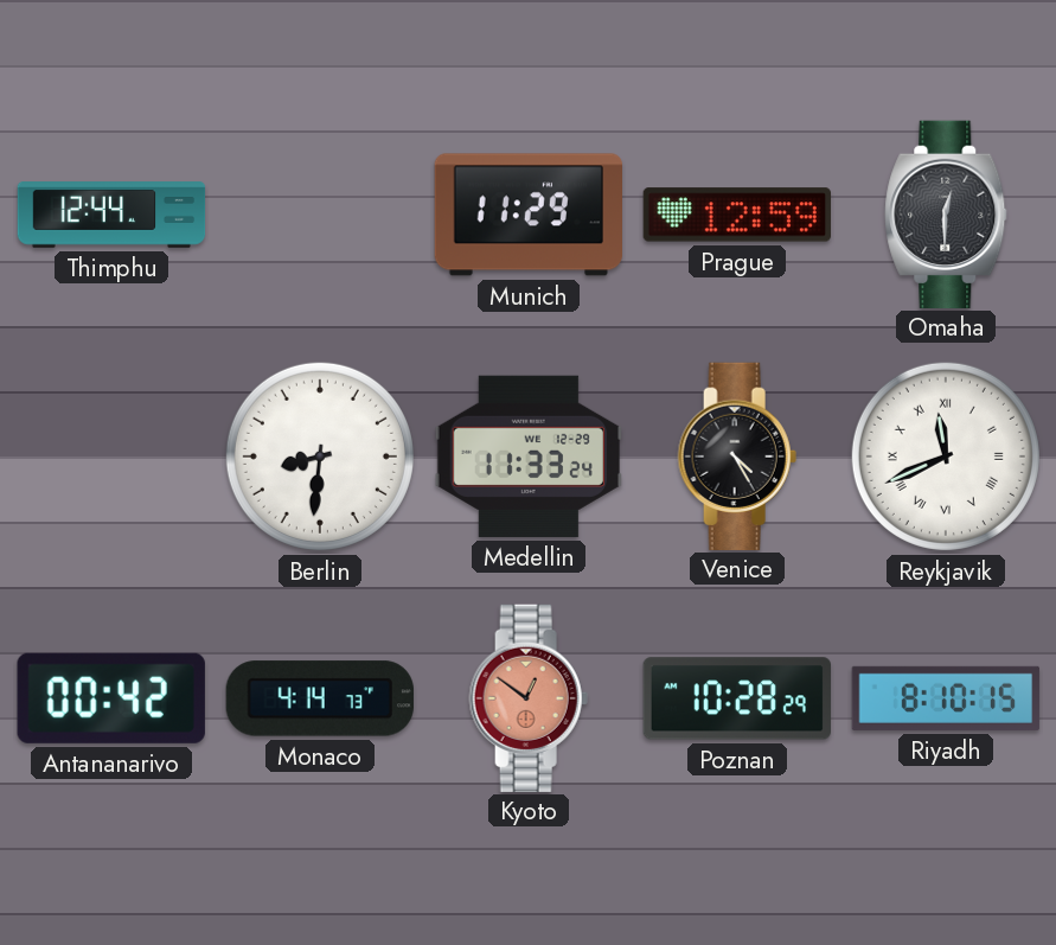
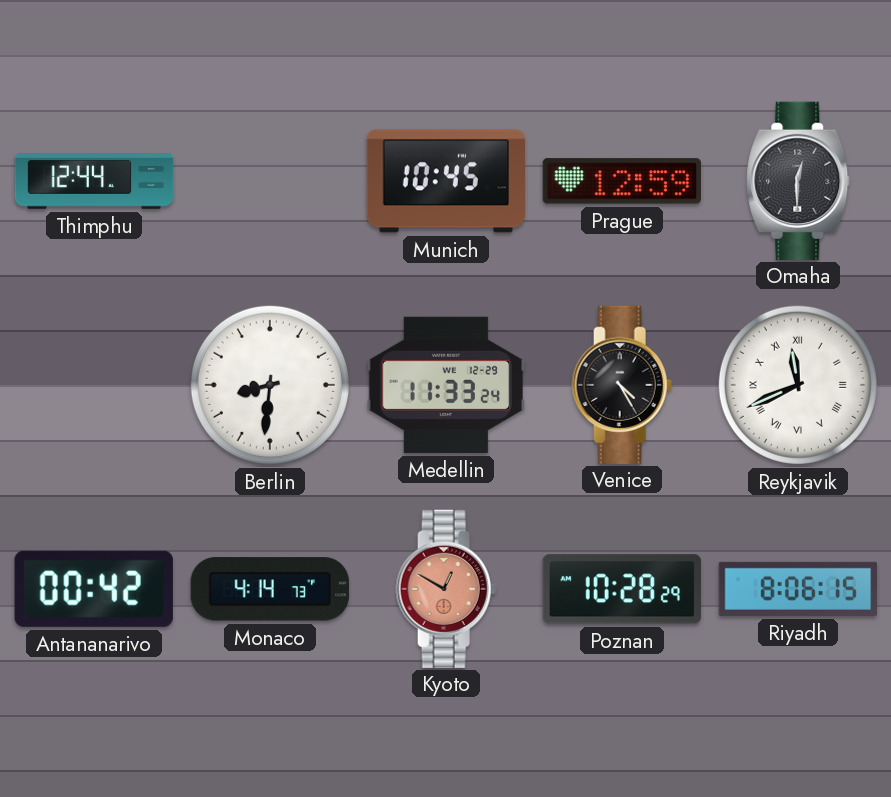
Munich: 11:29 -> 10:45
Kyoto: 12:51 -> 12:50
Riyadh: 8:10 -> 8:06
